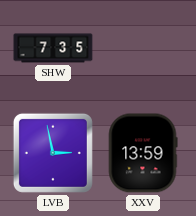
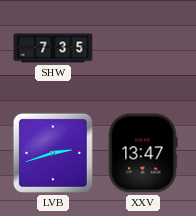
LVB: 2:58 -> 2:42
XXV: 13:59 -> 13:47
